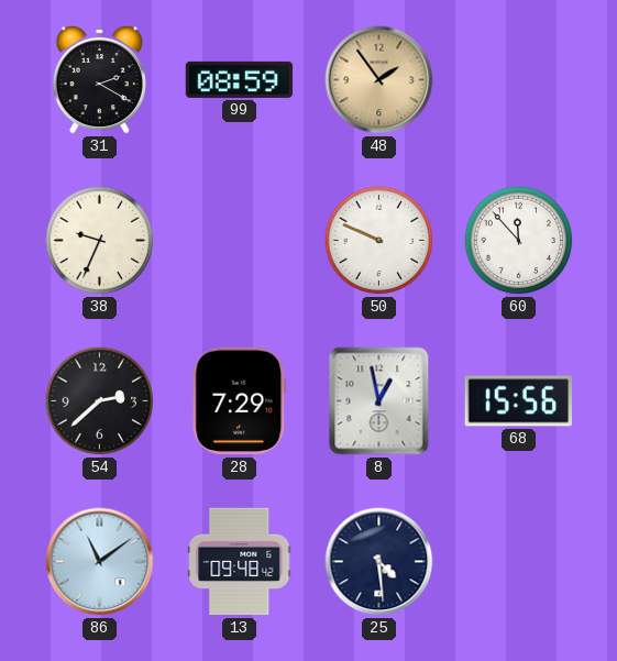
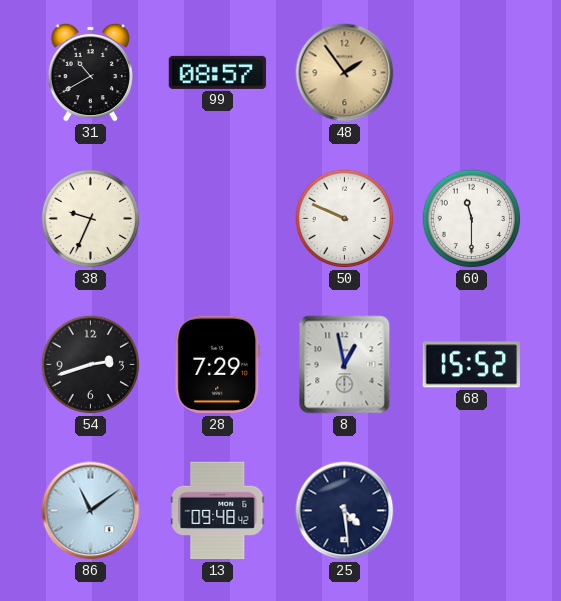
31: 2:20 -> 10:40
99: 08:59 -> 08:57
60: 11:53 -> 11:30
54: 2:38 -> 2:42
68: 15:56 -> 15:52
